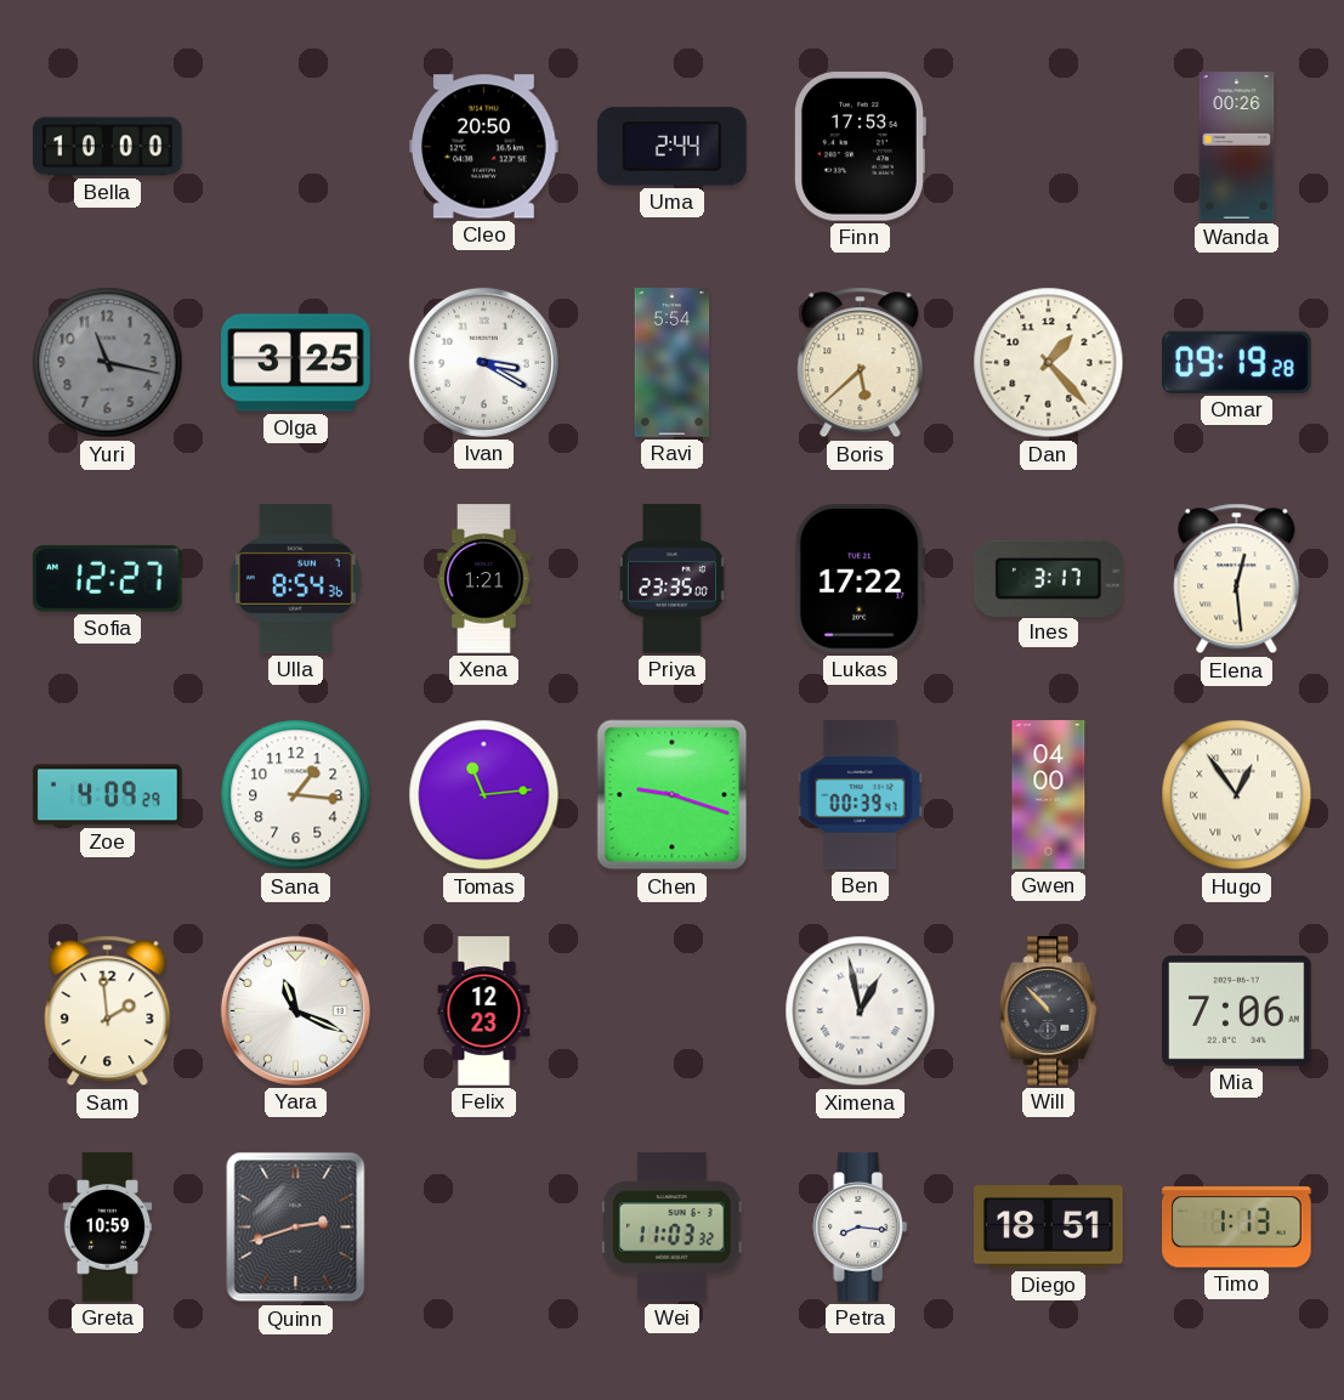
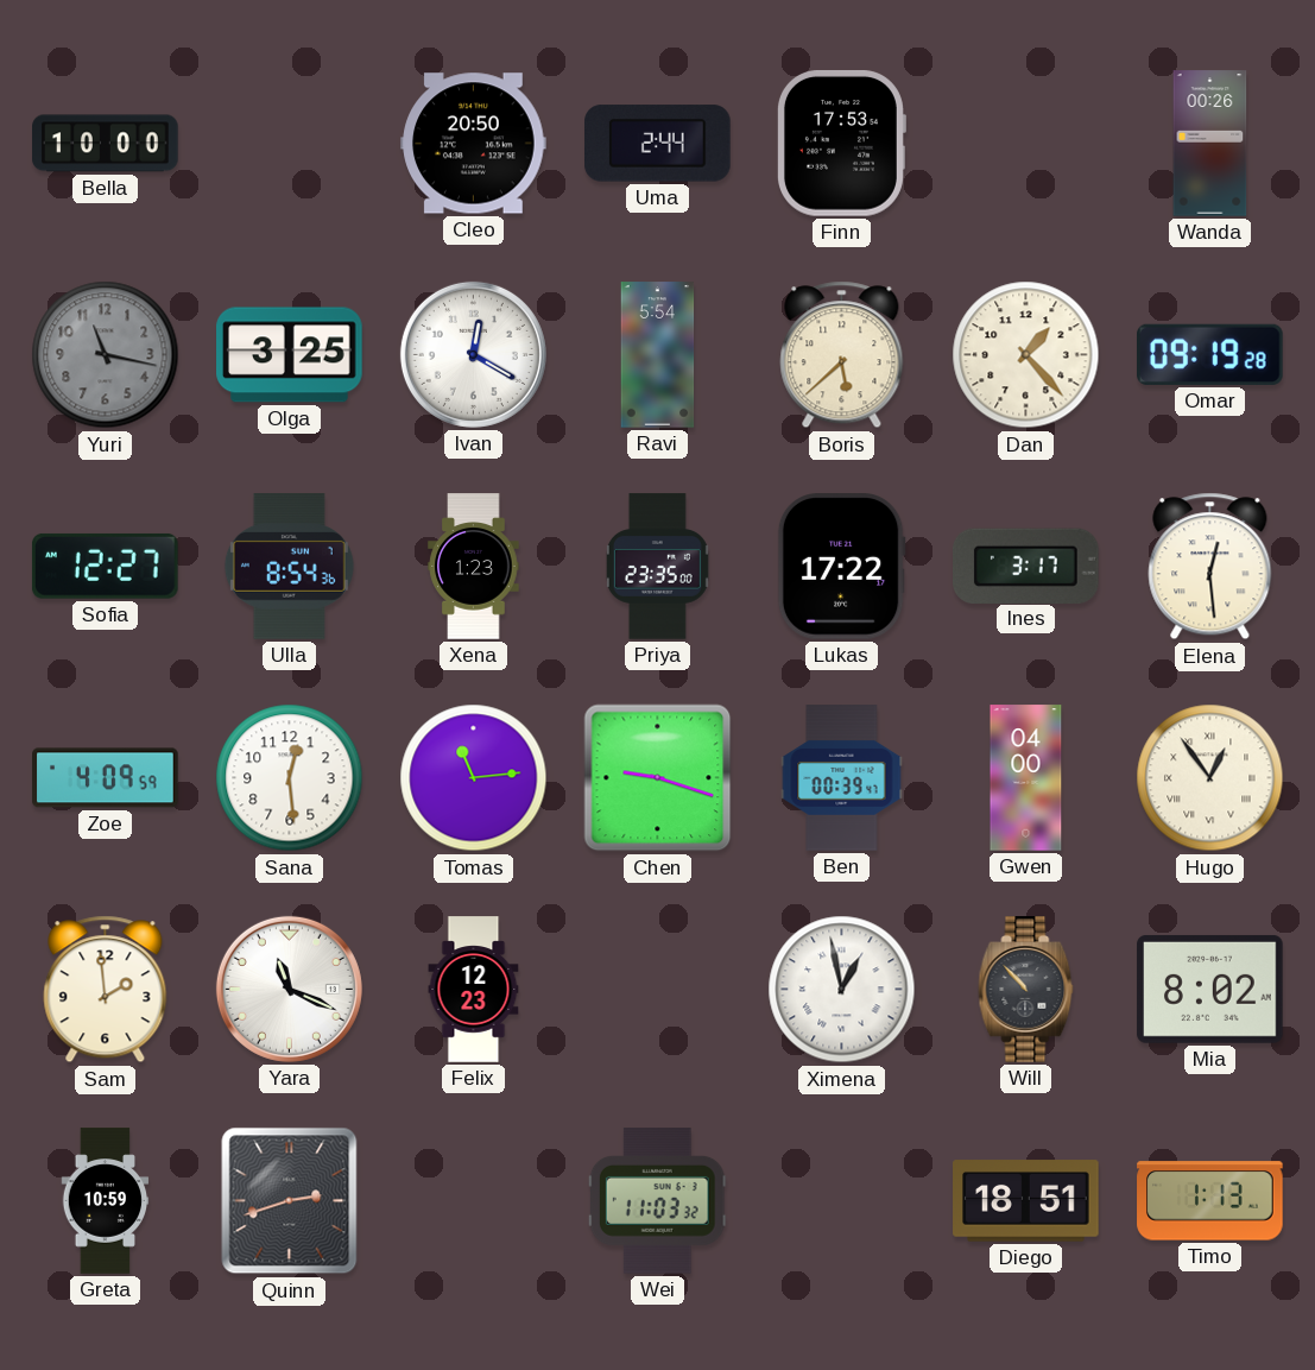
Ivan: 3:20 -> 12:20
Xena: 1:21 -> 1:23
Zoe: 4:09:29 -> 4:09:59
Sana: 1:16 -> 12:29
Mia: 7:06 -> 8:02
Petra: 8:16 -> none
